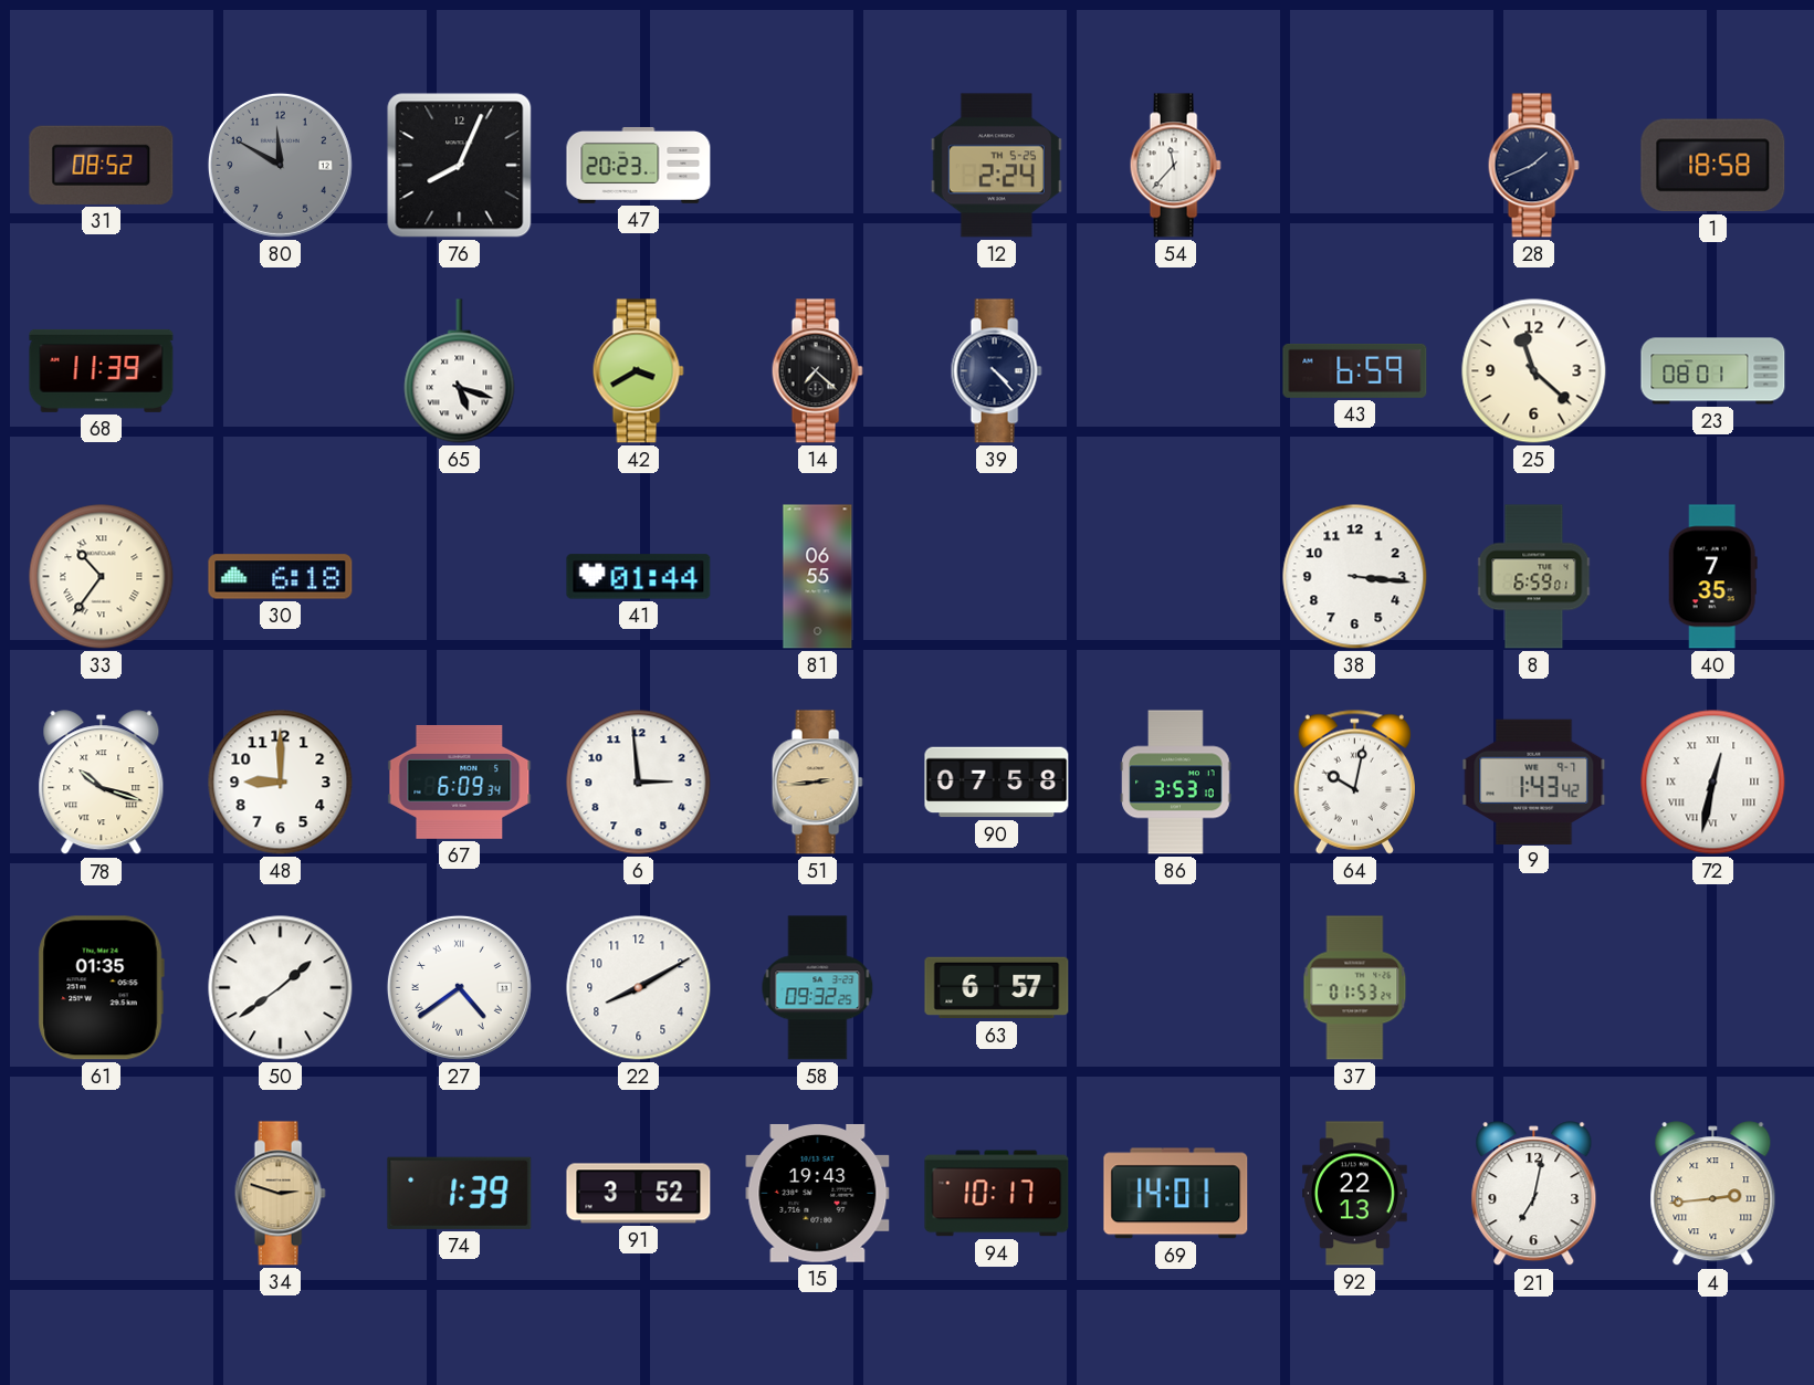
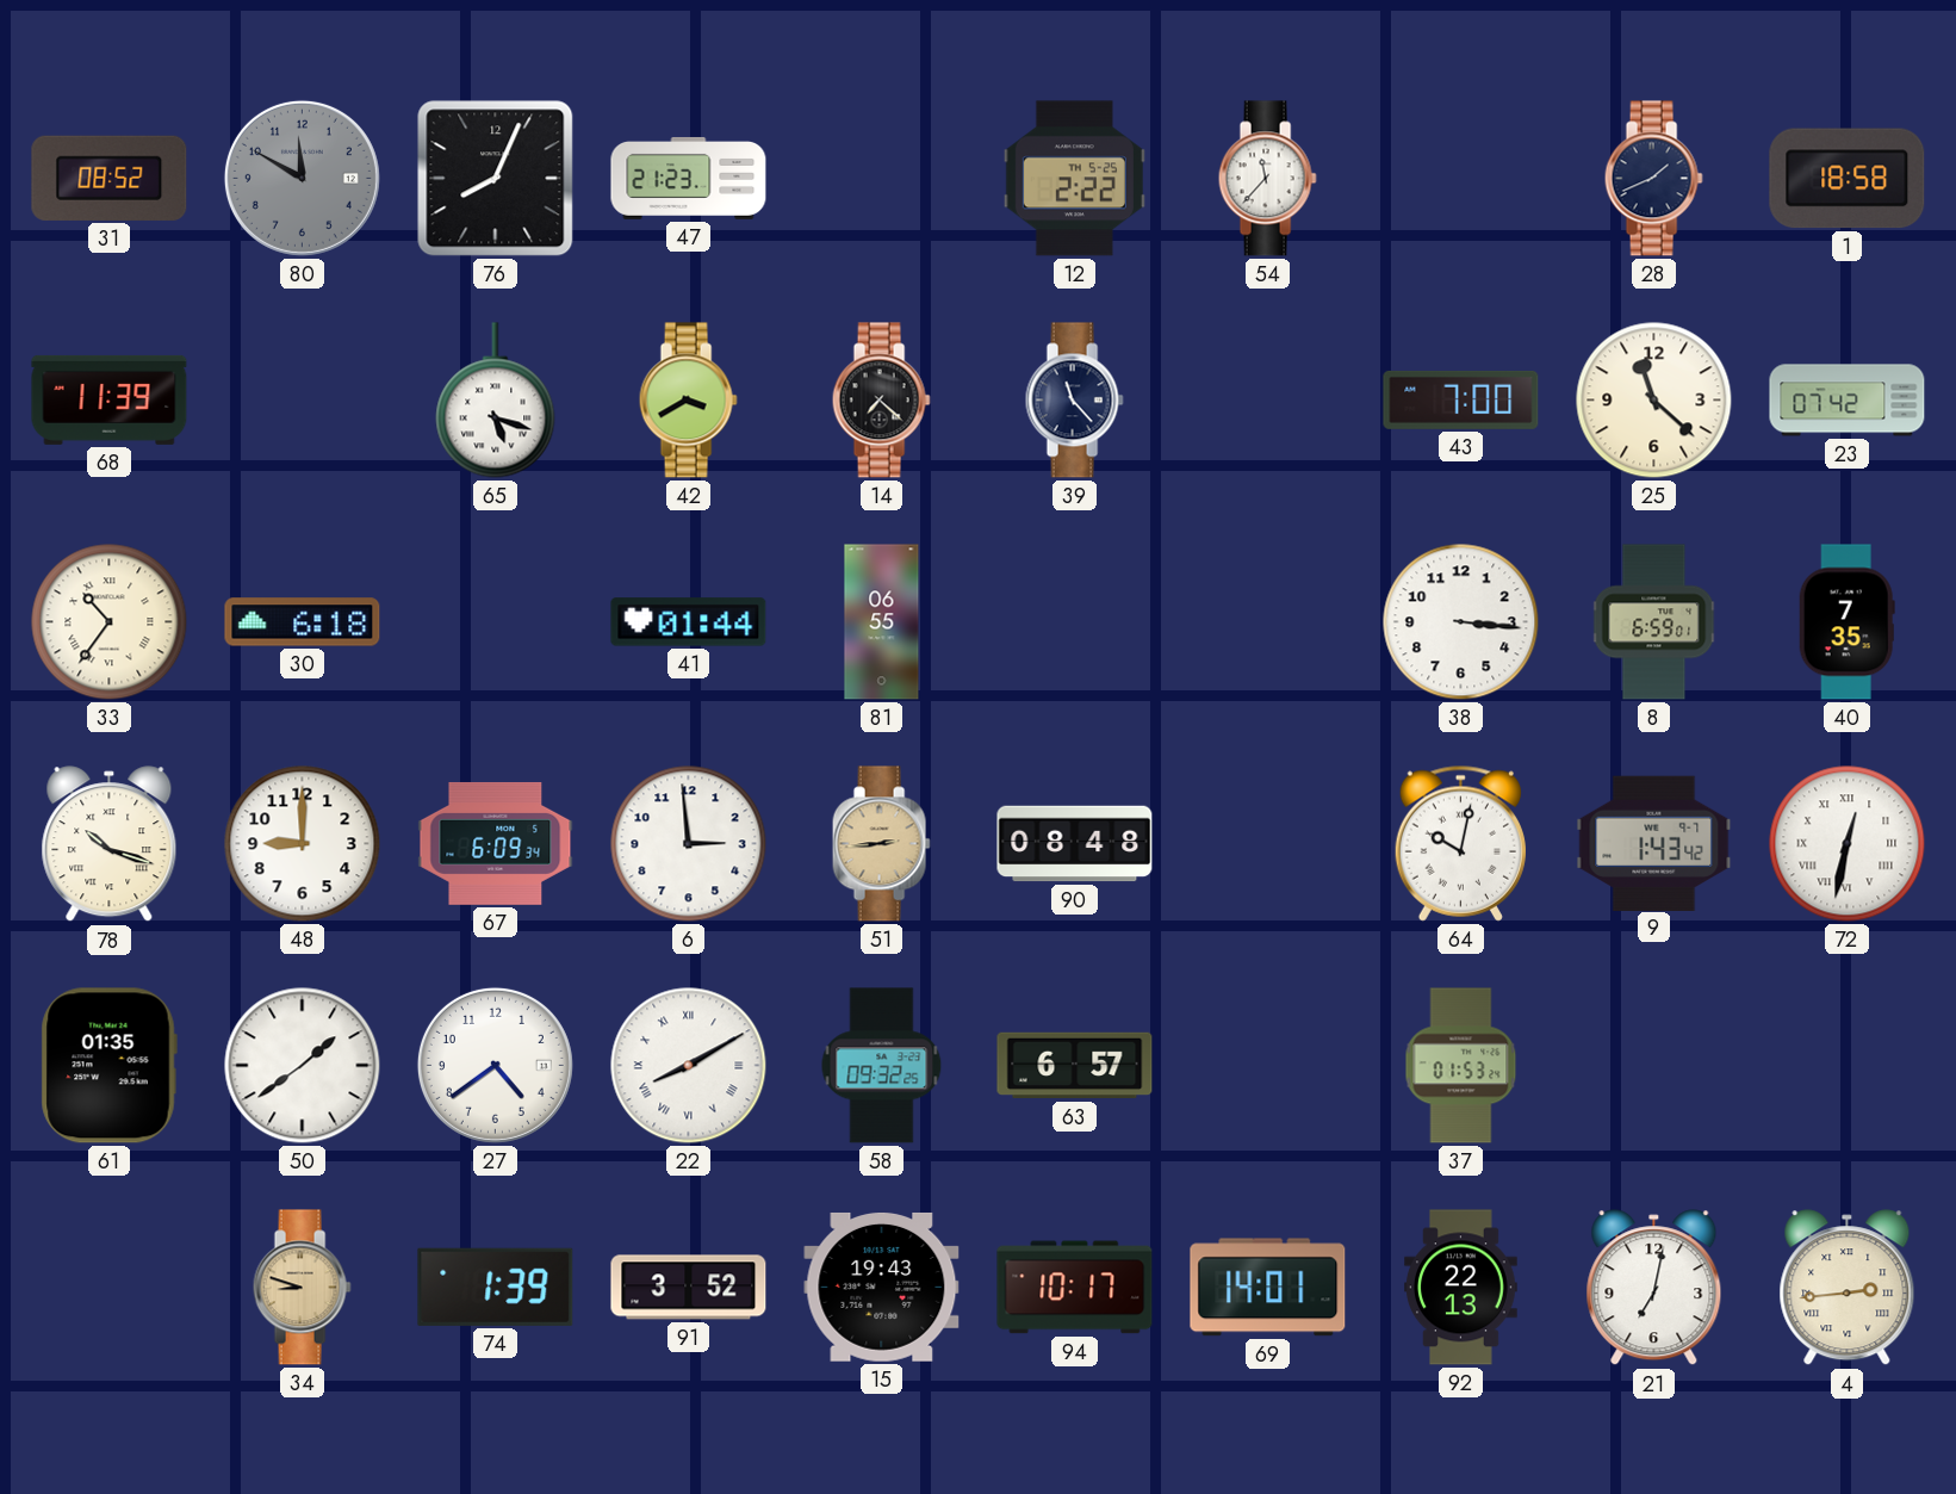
47: 20:23 -> 21:23
12: 2:24 -> 2:22
39: 4:23 -> 11:23
43: 6:59 -> 7:00
23: 08:01 -> 07:42
90: 07:58 -> 08:48
86: 3:53 -> none
27 numerals: Roman -> Arabic
22 numerals: Arabic -> Roman
34: 2:48 -> 8:48
